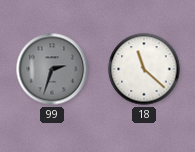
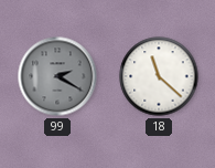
99: 2:33 -> 2:20
